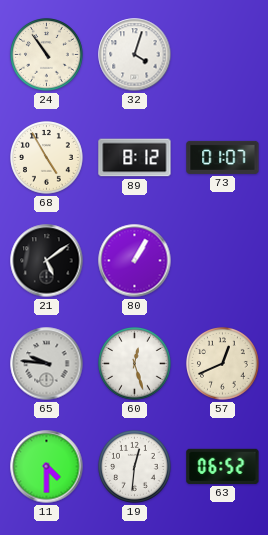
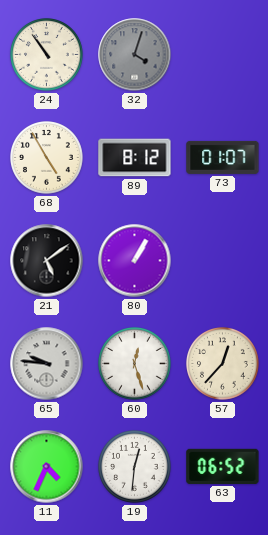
32 dial: white -> grey
57: 12:41 -> 12:37
11: 4:30 -> 4:34
